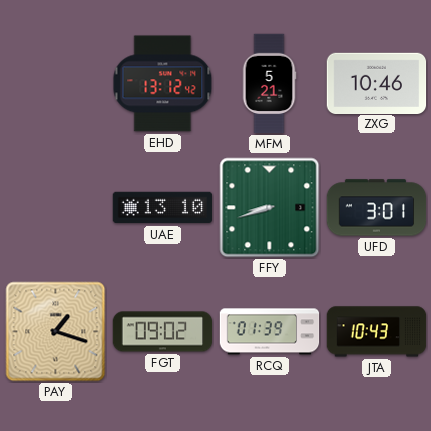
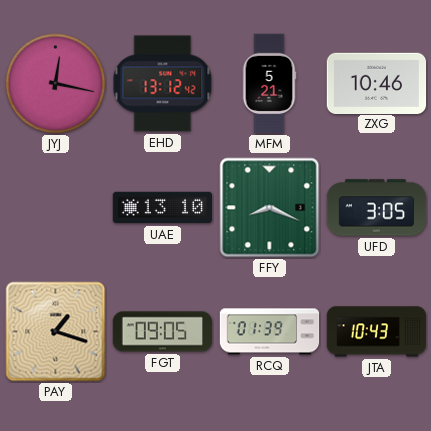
JYJ: none -> 12:17
FFY: 8:42 -> 8:19
UFD: 3:01 -> 3:05
FGT: 09:02 -> 09:05
